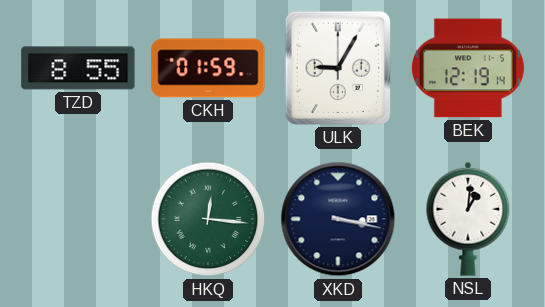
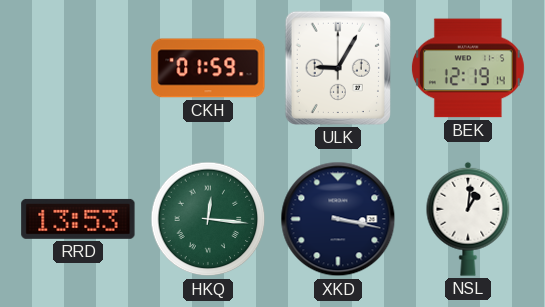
TZD: 8:55 -> none
RRD: none -> 13:53
